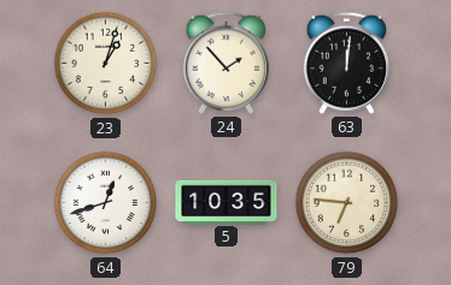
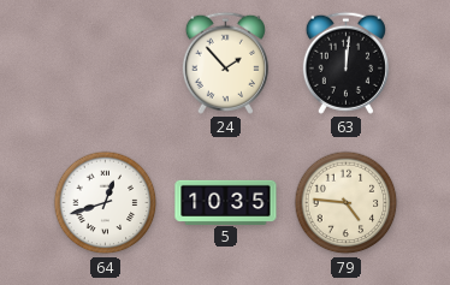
23: 1:03 -> none
79: 6:46 -> 4:46
